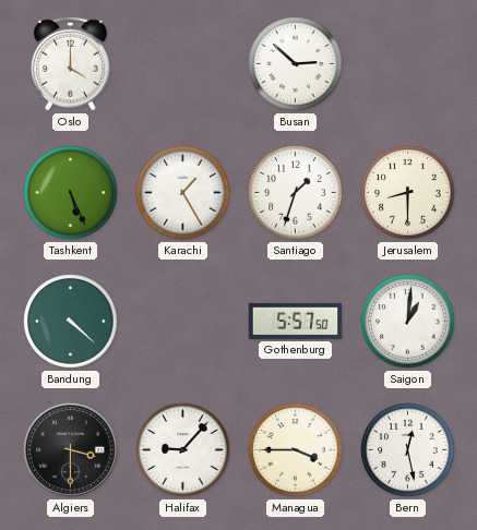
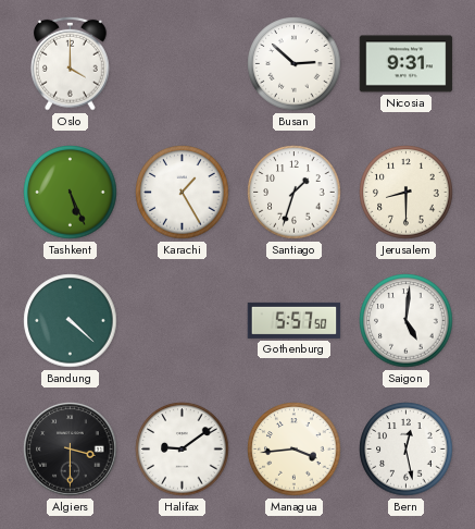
Nicosia: none -> 9:31
Saigon: 1:01 -> 5:01
Halifax: 9:07 -> 9:09
Managua: 3:45 -> 3:44
